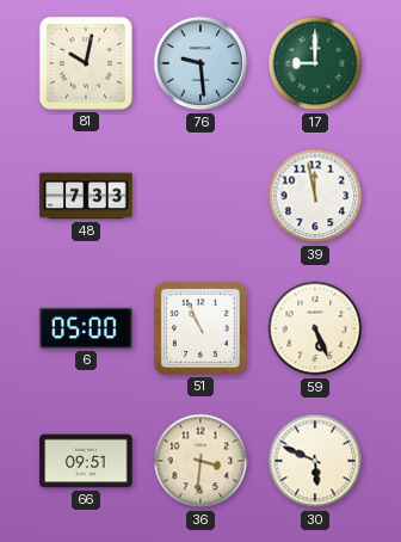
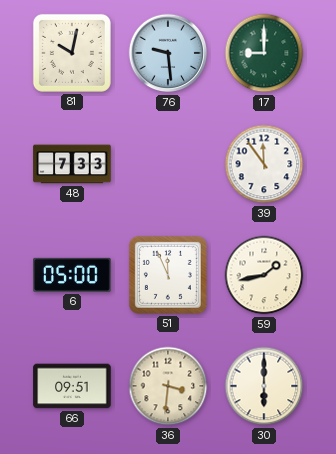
39: 11:58 -> 11:54
51: 10:56 -> 11:56
59: 5:26 -> 1:43
30: 5:49 -> 6:00
